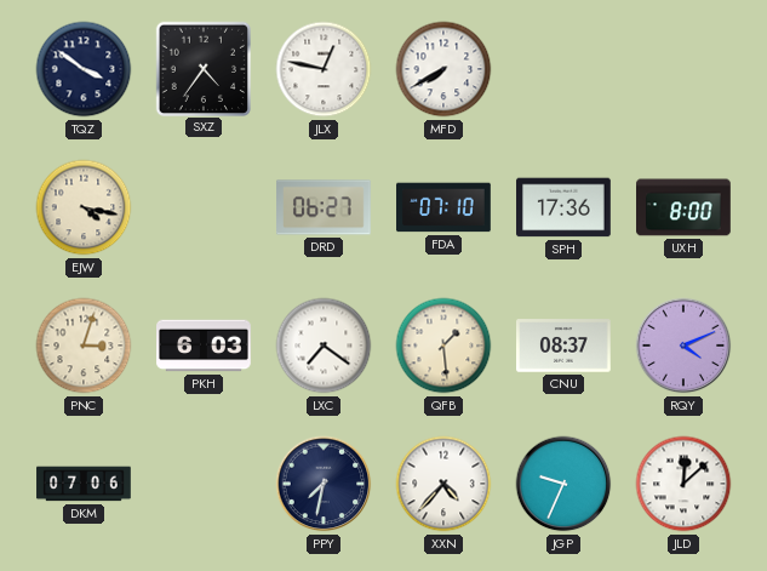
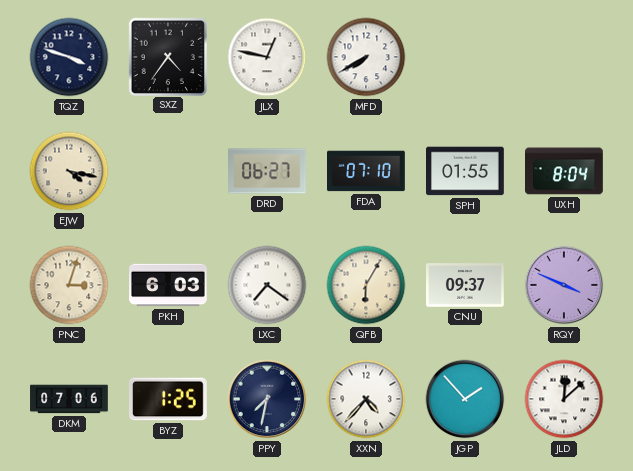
TQZ: 3:51 -> 3:48
SPH: 17:36 -> 01:55
UXH: 8:00 -> 8:04
QFB: 1:29 -> 6:05
CNU: 08:37 -> 09:37
RQY: 4:11 -> 3:49
BYZ: none -> 1:25
JGP: 9:34 -> 1:53
